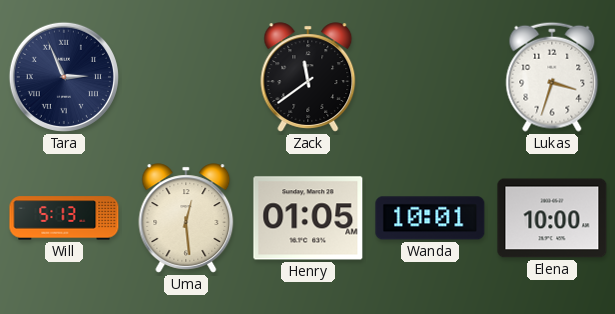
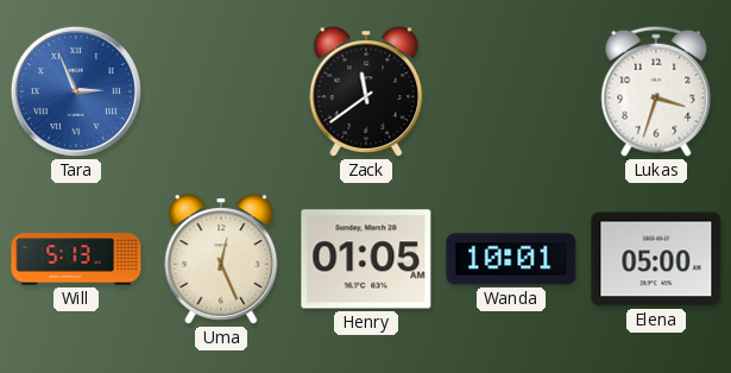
Tara dial: navy -> blue
Uma: 12:29 -> 12:26
Elena: 10:00 -> 05:00
